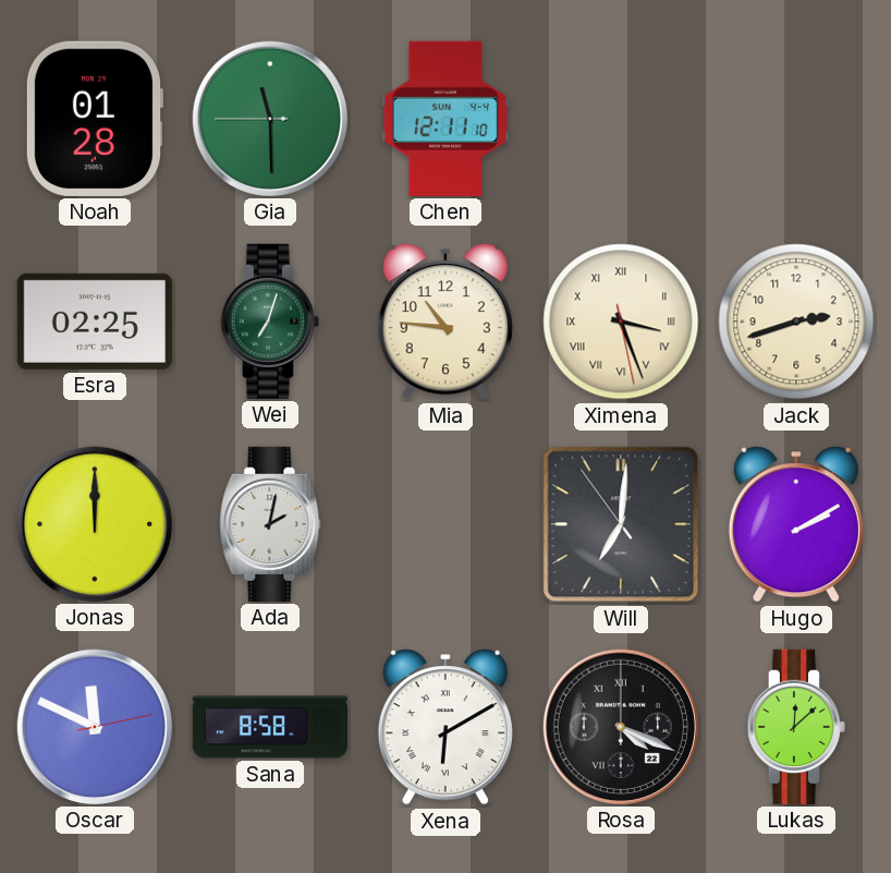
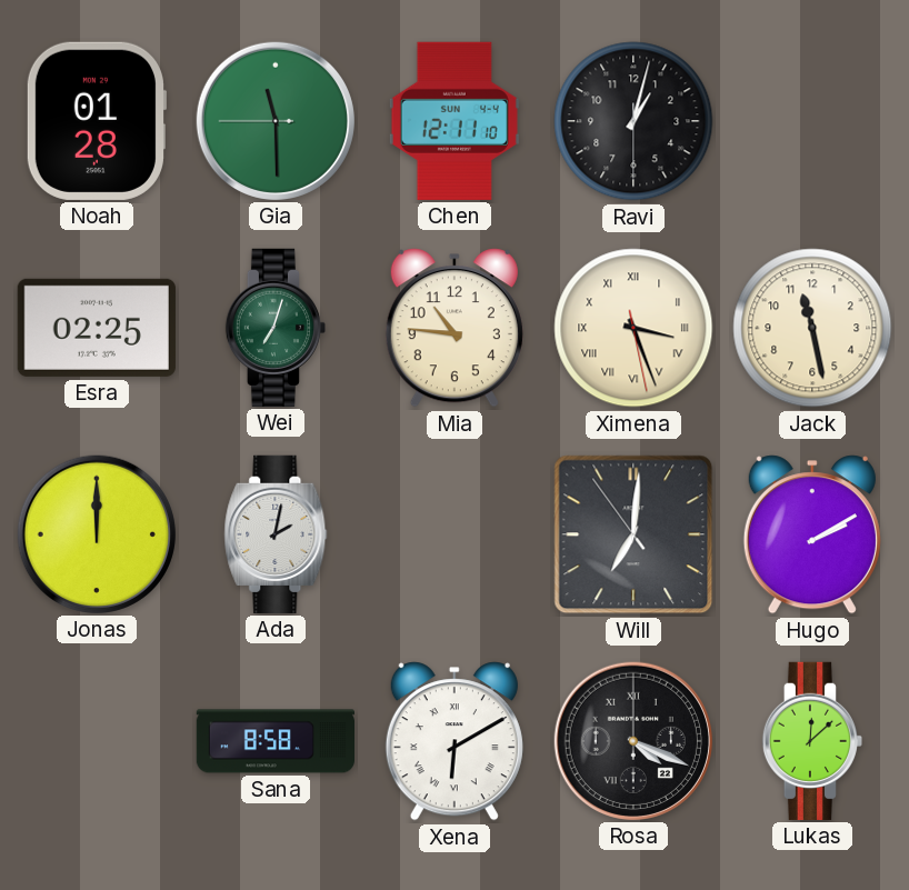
Ravi: none -> 1:02
Jack: 2:42 -> 11:28
Oscar: 11:49 -> none
